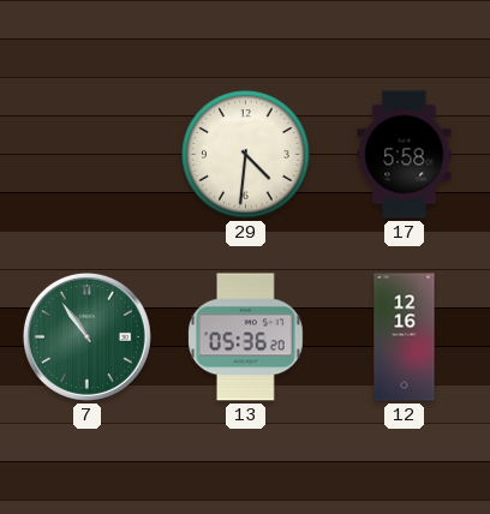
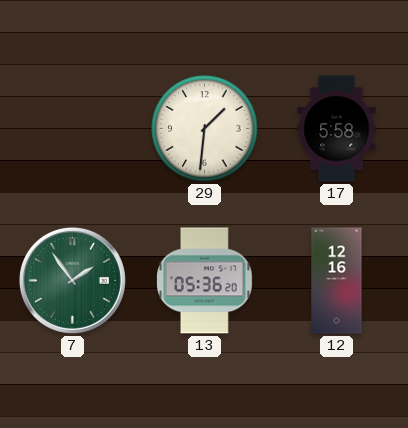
29: 4:31 -> 1:31
7: 10:54 -> 1:54
